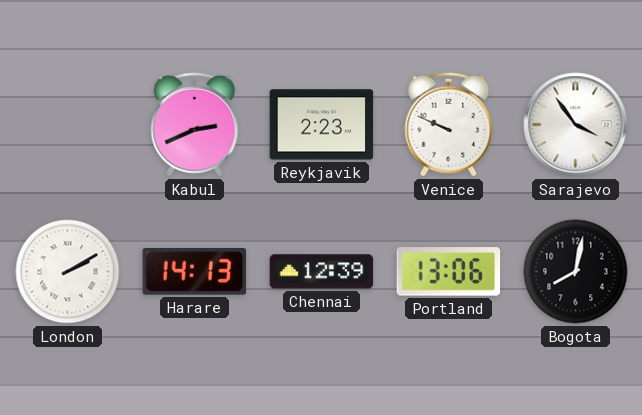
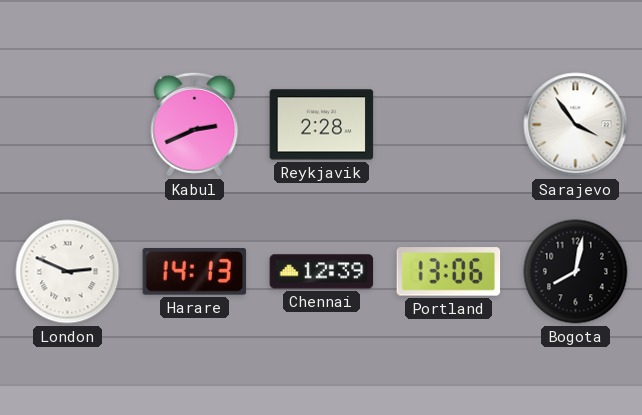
Reykjavik: 2:23 -> 2:28
Venice: 9:49 -> none
London: 2:10 -> 2:49
